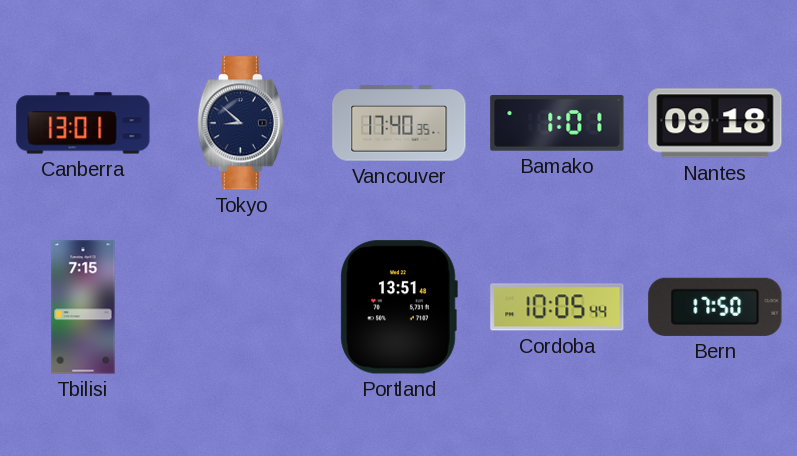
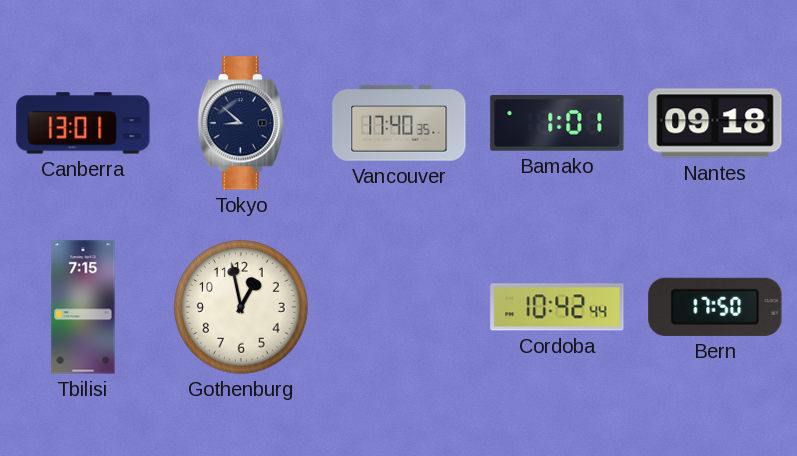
Gothenburg: none -> 12:58
Portland: 13:51 -> none
Cordoba: 10:05 -> 10:42
